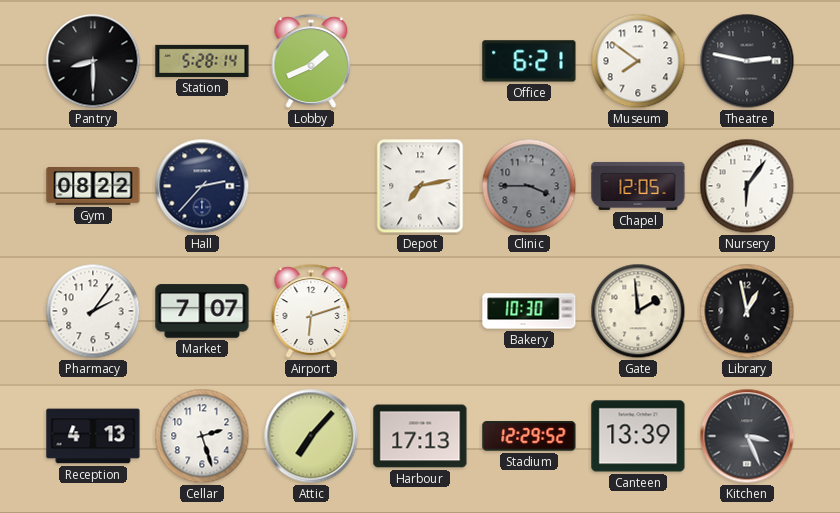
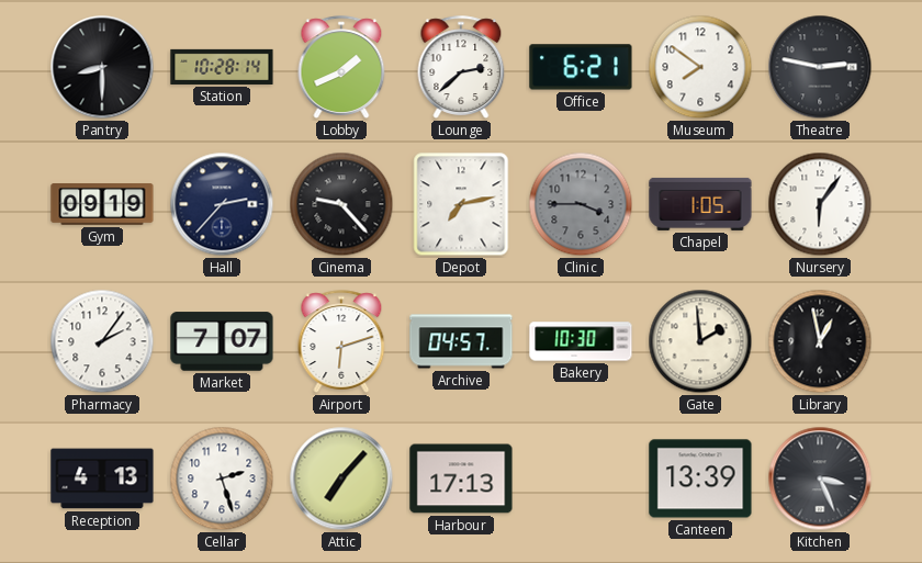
Station: 5:28 -> 10:28
Lounge: none -> 2:38
Gym: 08:22 -> 09:19
Cinema: none -> 9:23
Chapel: 12:05 -> 1:05
Archive: none -> 04:57
Stadium: 12:29 -> none
